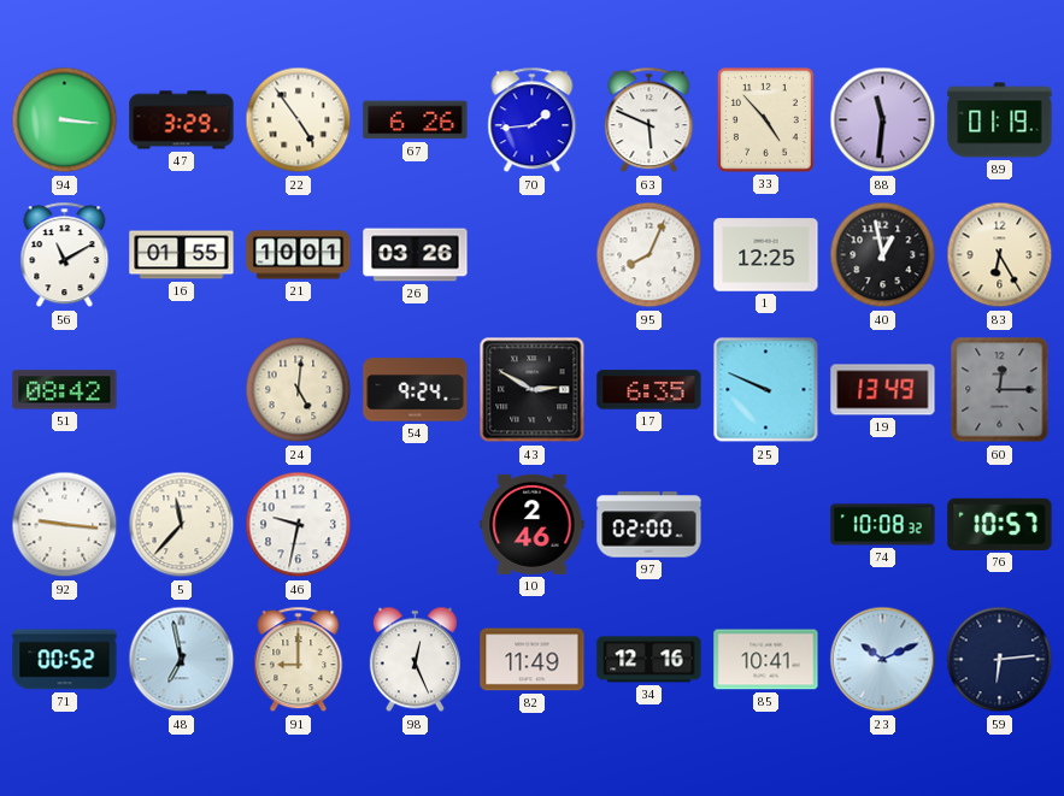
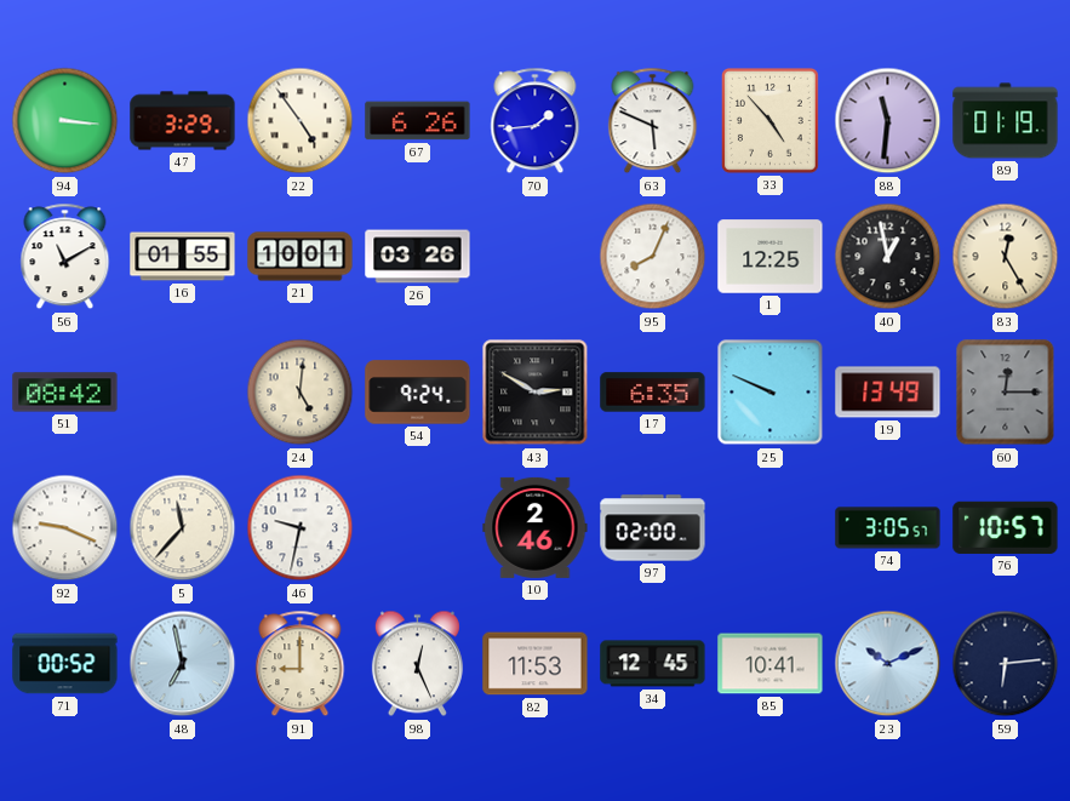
83: 6:25 -> 12:25
92: 9:16 -> 9:19
74: 10:08 -> 3:05
82: 11:49 -> 11:53
34: 12:16 -> 12:45
